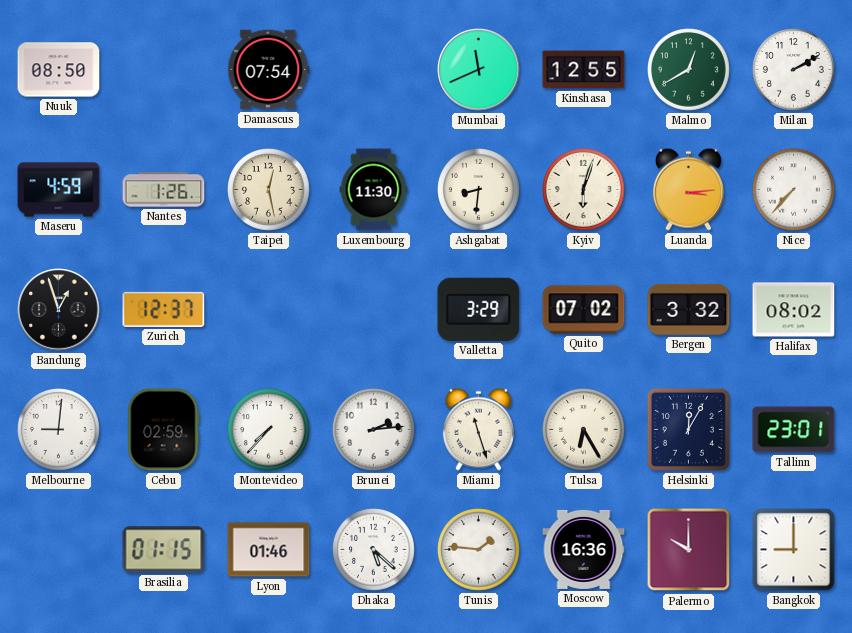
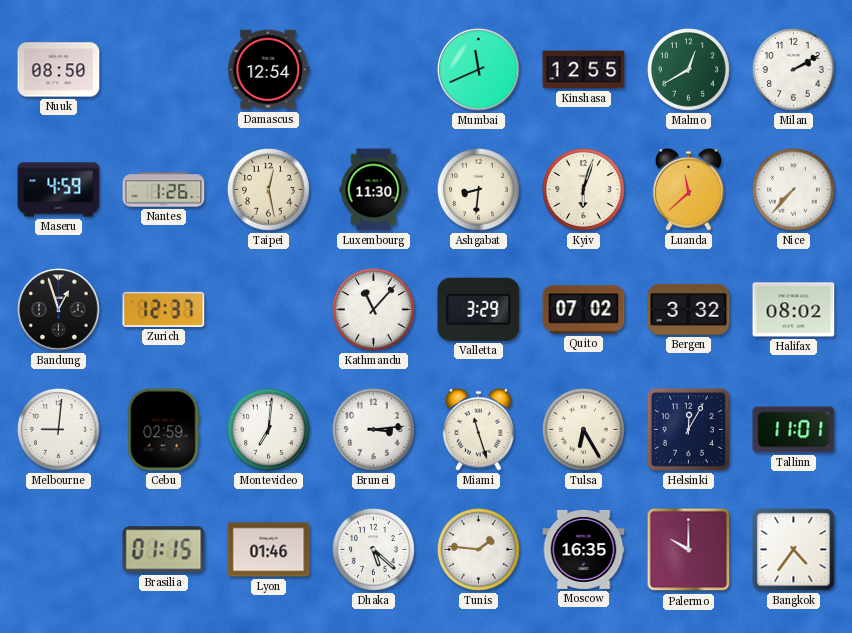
Damascus: 07:54 -> 12:54
Luanda: 3:14 -> 11:38
Kathmandu: none -> 11:07
Montevideo: 7:37 -> 7:01
Brunei: 2:14 -> 3:14
Tallinn: 23:01 -> 11:01
Moscow: 16:36 -> 16:35
Bangkok: 9:00 -> 4:36
